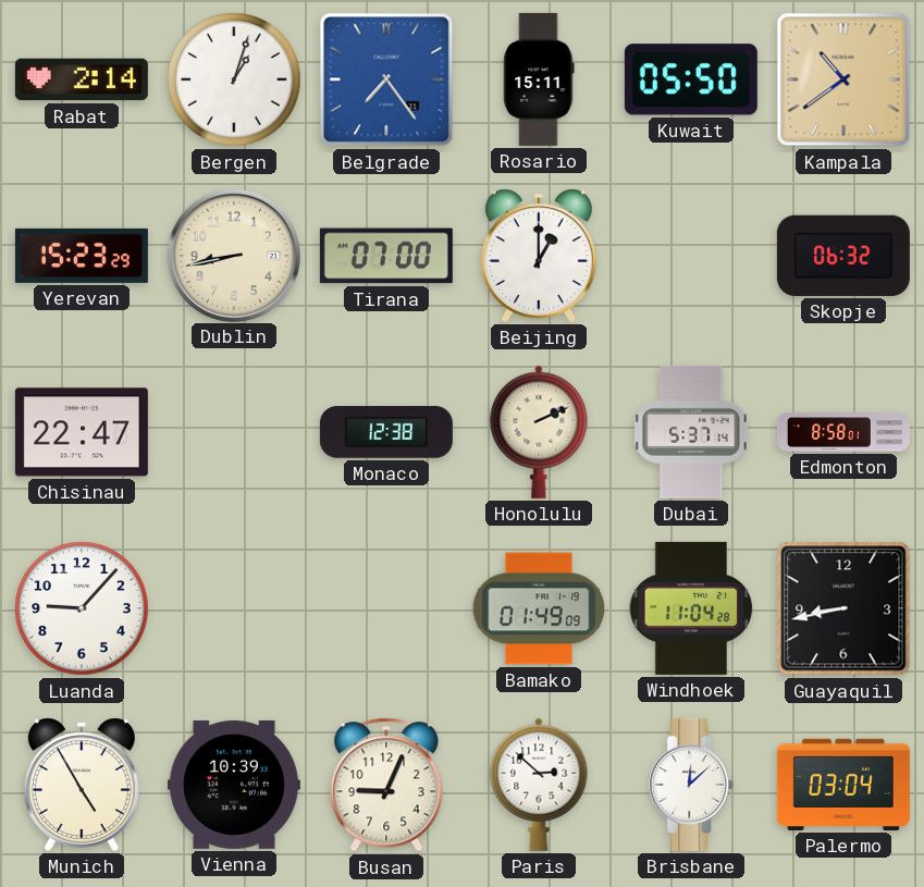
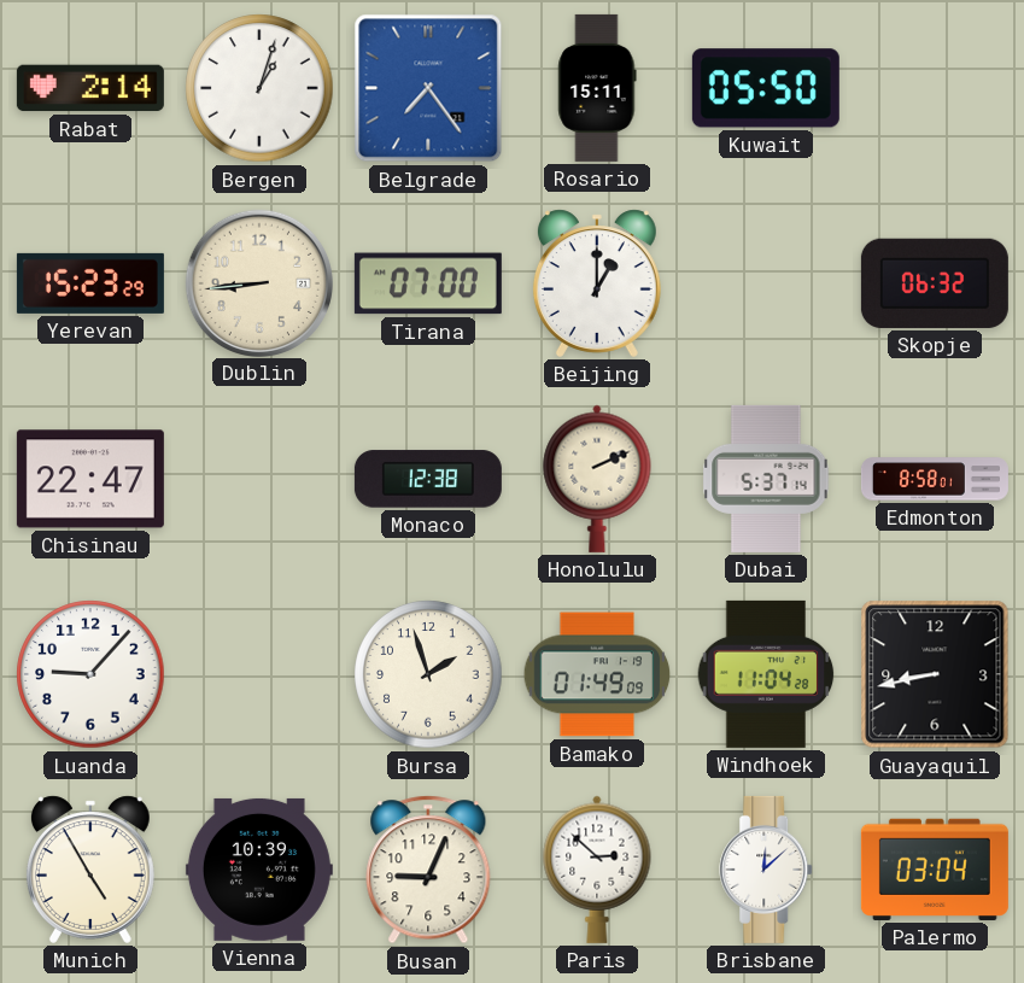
Kampala: 10:39 -> none
Dublin: 8:43 -> 8:44
Bursa: none -> 1:57
